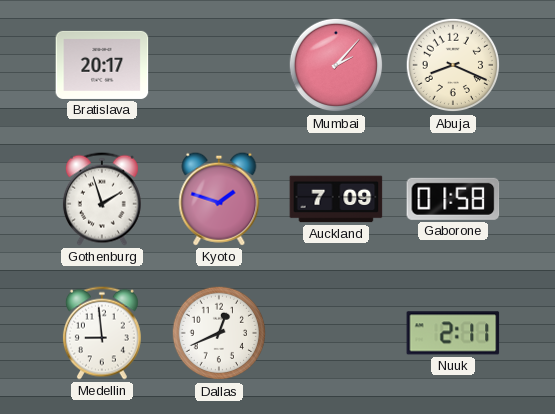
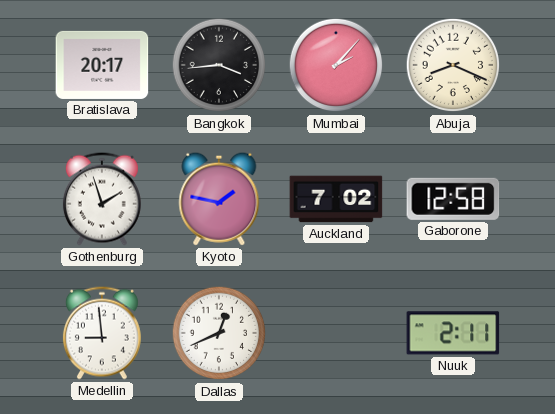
Bangkok: none -> 3:44
Kyoto: 1:48 -> 1:47
Auckland: 7:09 -> 7:02
Gaborone: 01:58 -> 12:58
